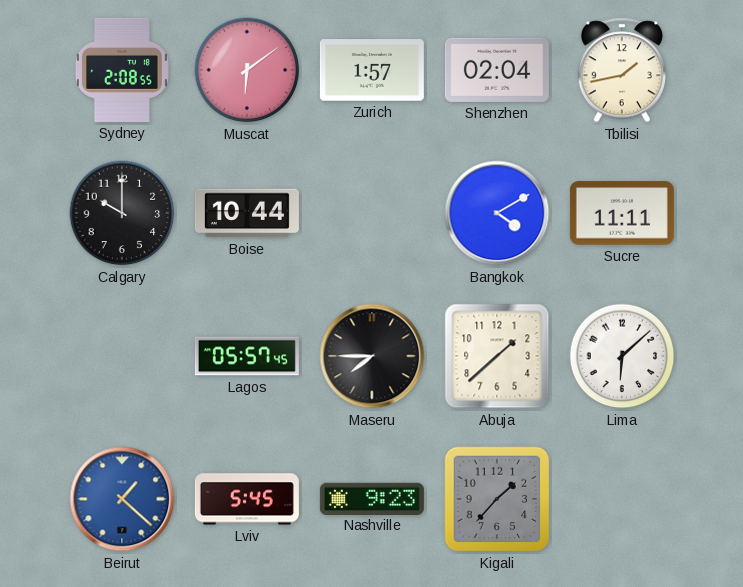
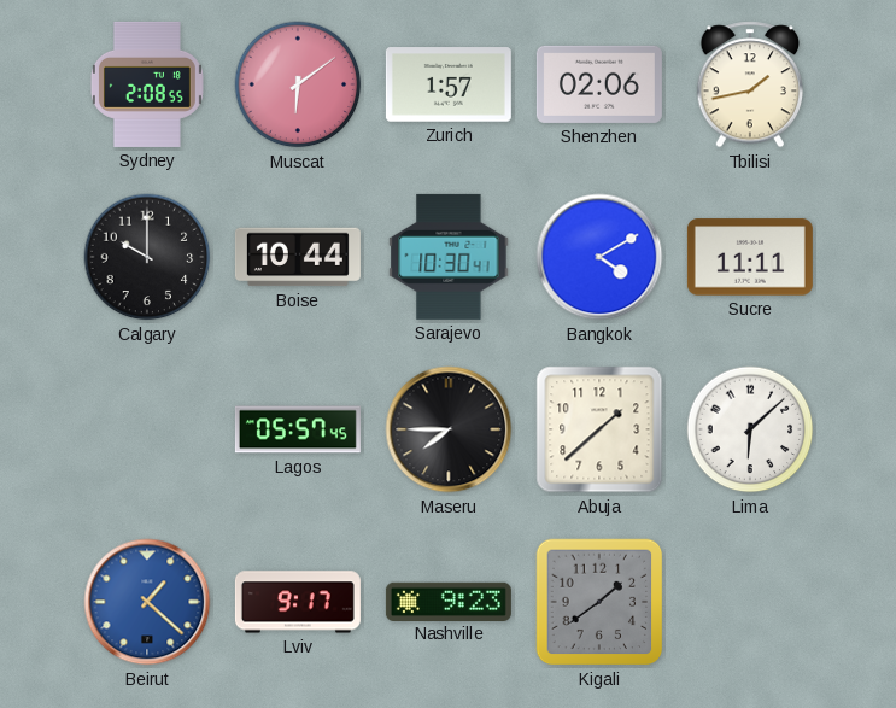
Shenzhen: 02:04 -> 02:06
Sarajevo: none -> 10:30
Lviv: 5:45 -> 9:17
Kigali: 1:37 -> 1:39
